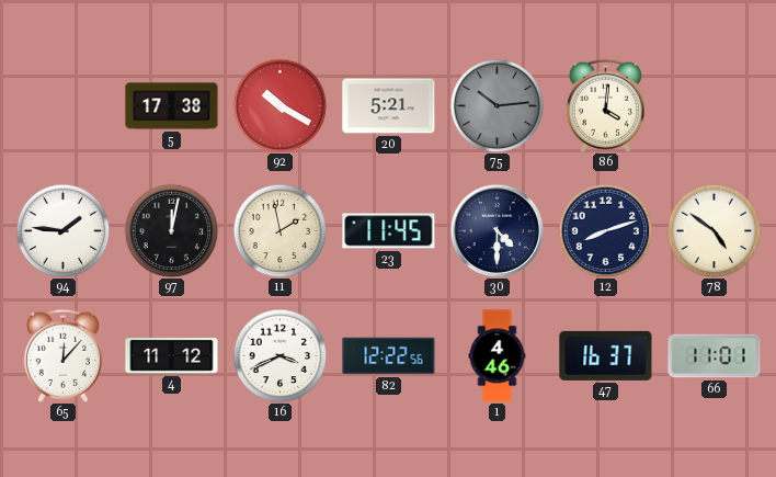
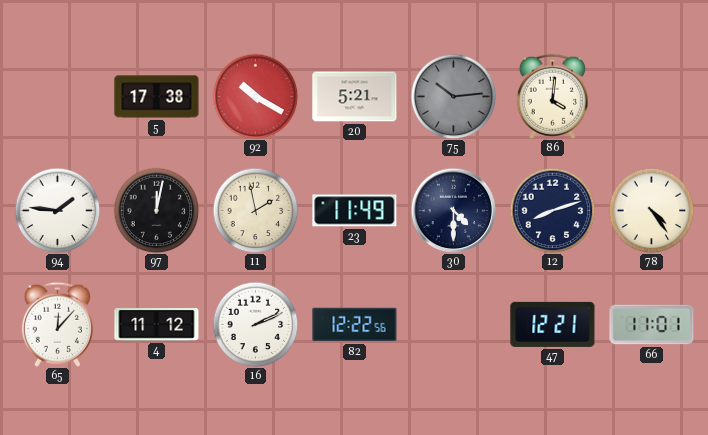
23: 11:45 -> 11:49
78: 4:51 -> 4:24
16: 3:41 -> 2:11
1: 4:46 -> none
47: 16:37 -> 12:21
